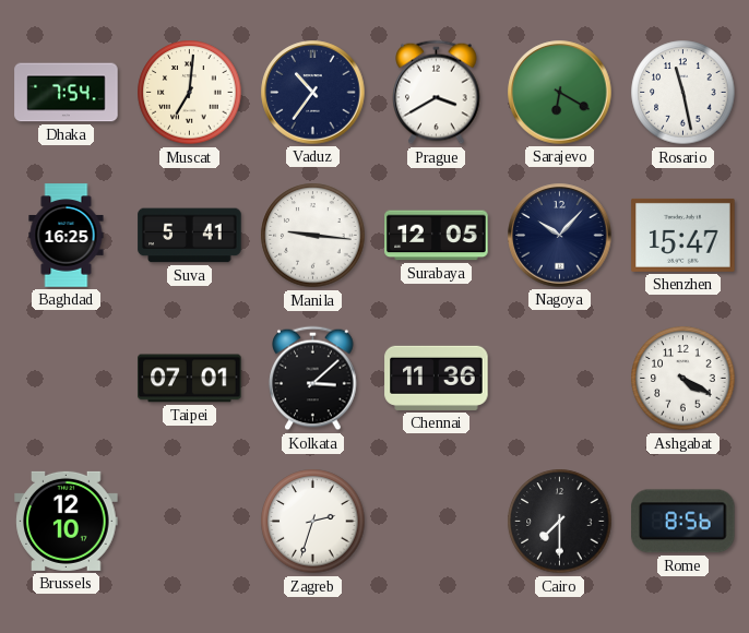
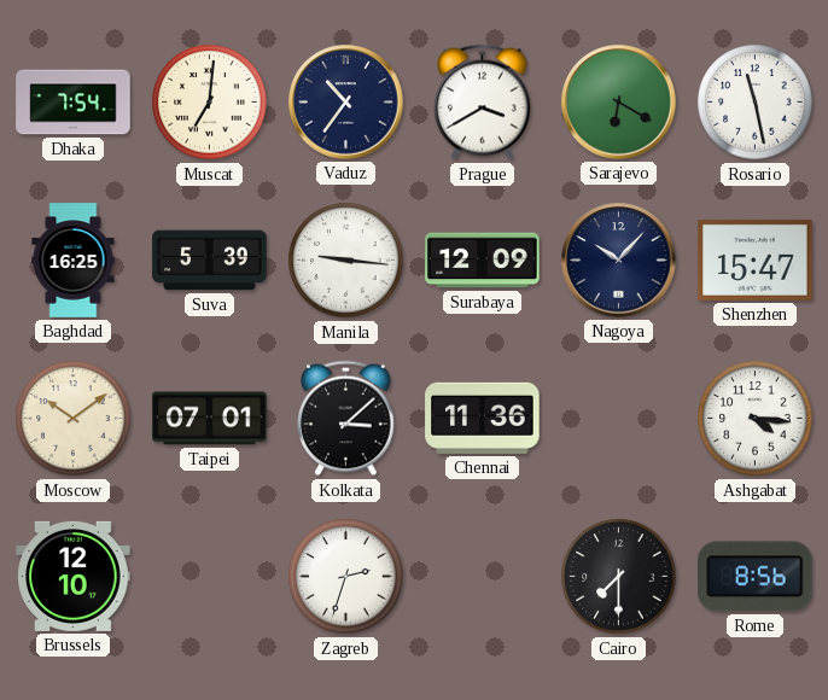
Suva: 5:41 -> 5:39
Surabaya: 12:05 -> 12:09
Moscow: none -> 10:09
Ashgabat: 4:20 -> 4:16
